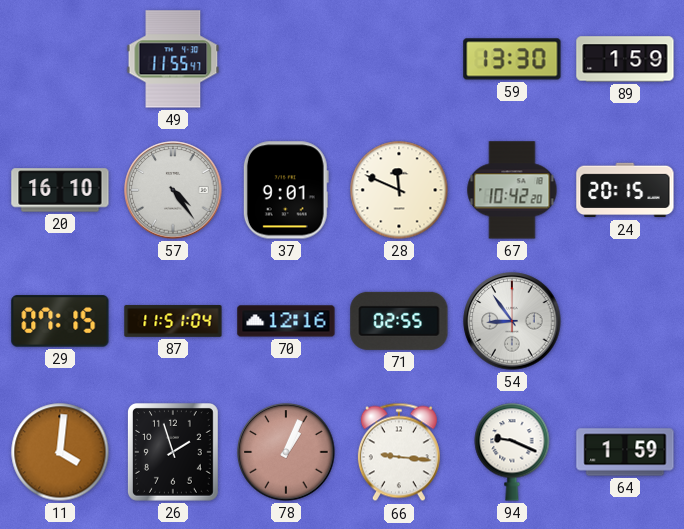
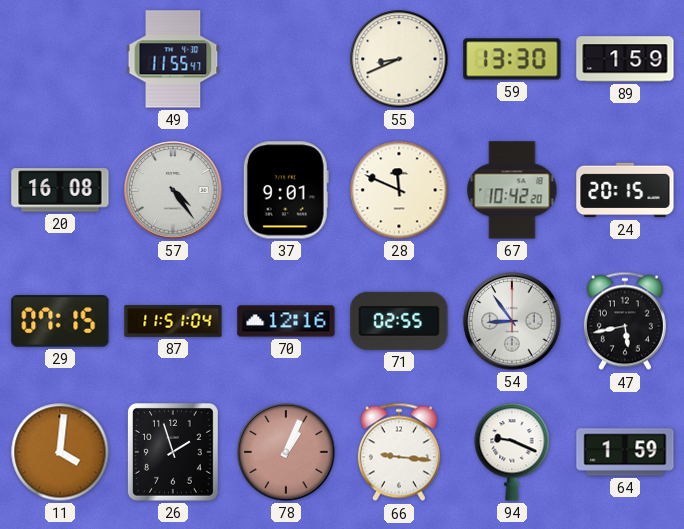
55: none -> 8:41
20: 16:10 -> 16:08
47: none -> 5:43
